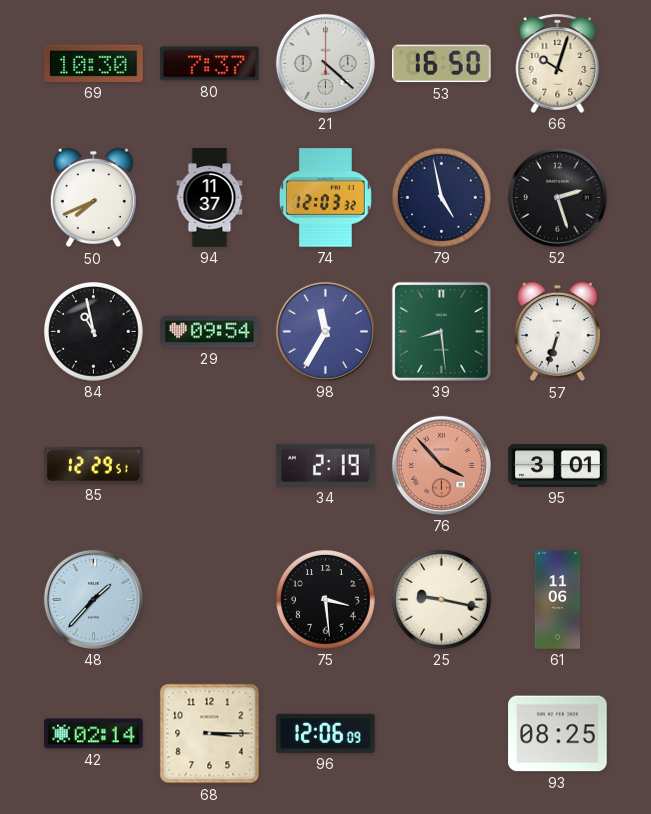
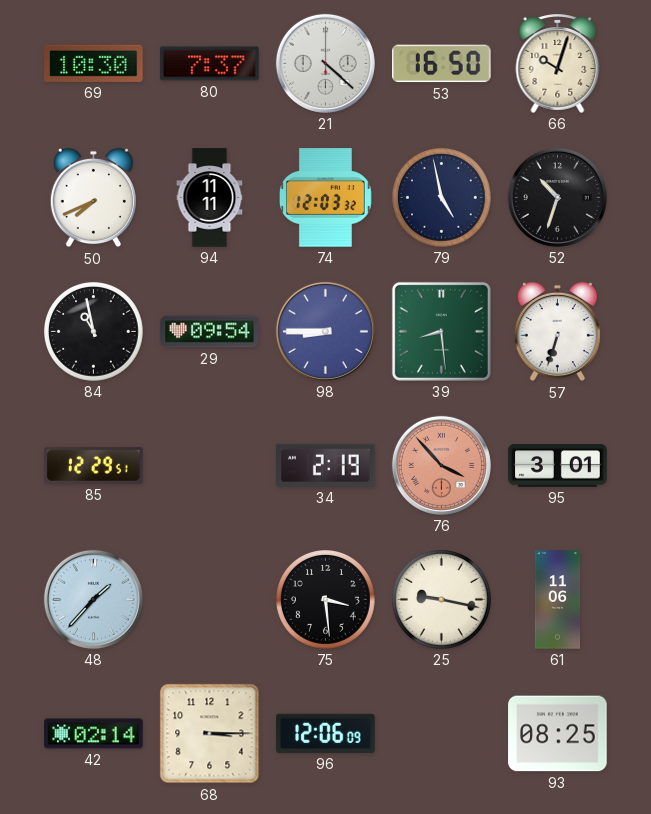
94: 11:37 -> 11:11
52: 2:27 -> 10:33
98: 11:35 -> 8:45
